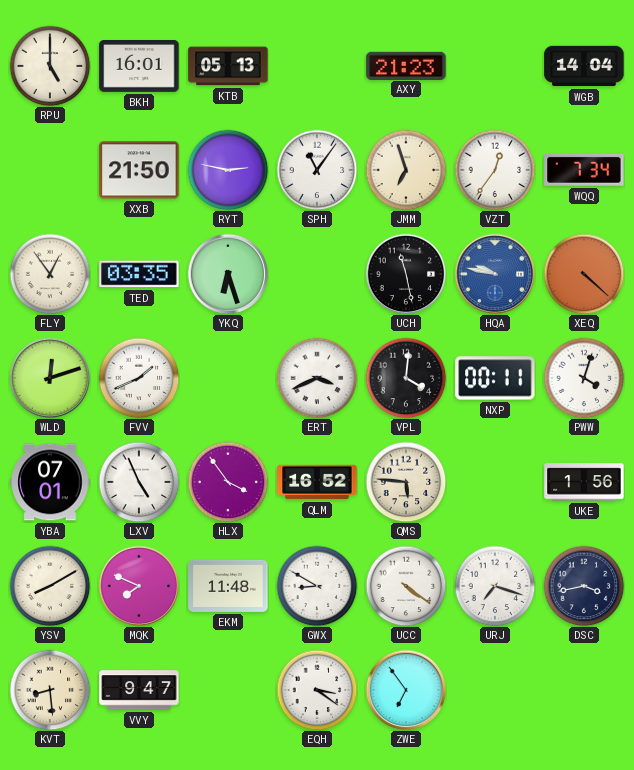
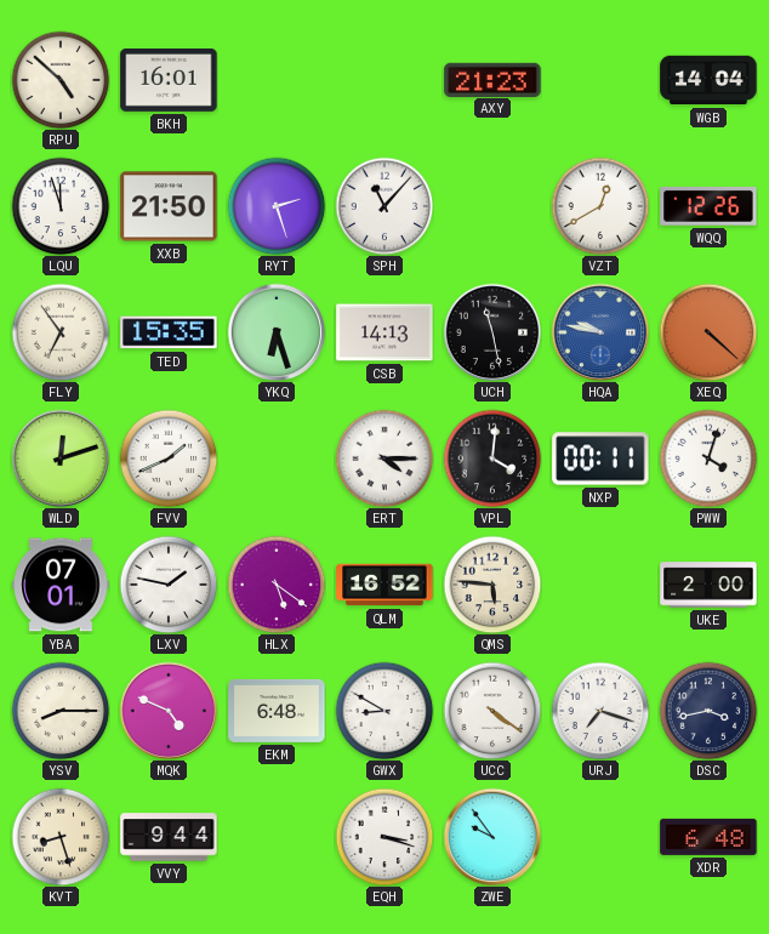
RPU: 5:00 -> 4:52
KTB: 05:13 -> none
LQU: none -> 11:57
RYT: 2:47 -> 2:27
SPH: 11:06 -> 11:07
JMM: 6:57 -> none
VZT: 12:36 -> 12:40
WQQ: 7:34 -> 12:26
FLY: 12:54 -> 6:54
TED: 03:35 -> 15:35
CSB: none -> 14:13
ERT: 3:41 -> 4:15
LXV: 4:56 -> 1:47
HLX: 3:54 -> 5:21
UKE: 1:56 -> 2:00
YSV: 8:10 -> 8:15
MQK: 7:49 -> 4:49
EKM: 11:48 -> 6:48
KVT: 8:29 -> 8:27
VVY: 9:47 -> 9:44
EQH: 3:21 -> 3:18
ZWE: 6:54 -> 9:54
XDR: none -> 6:48
